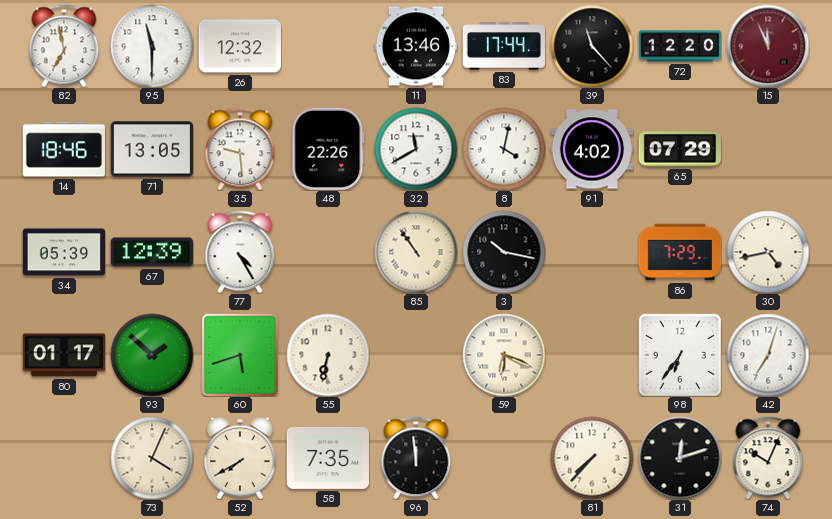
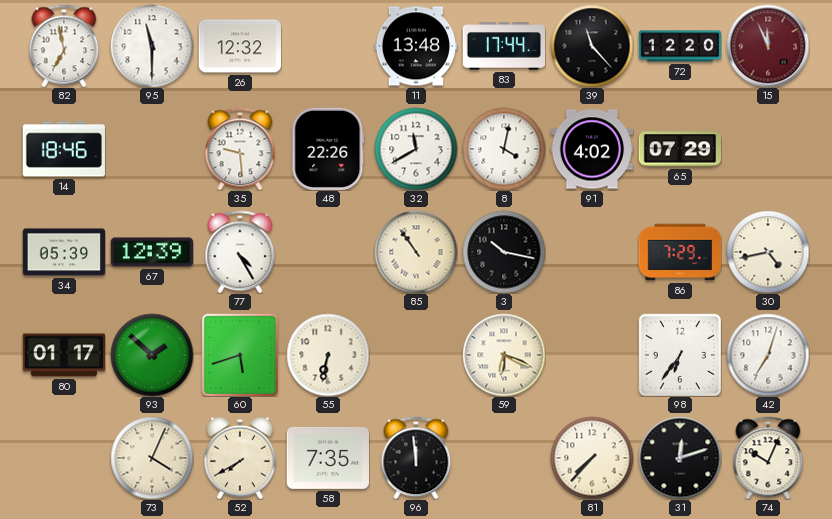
11: 13:46 -> 13:48
71: 13:05 -> none
